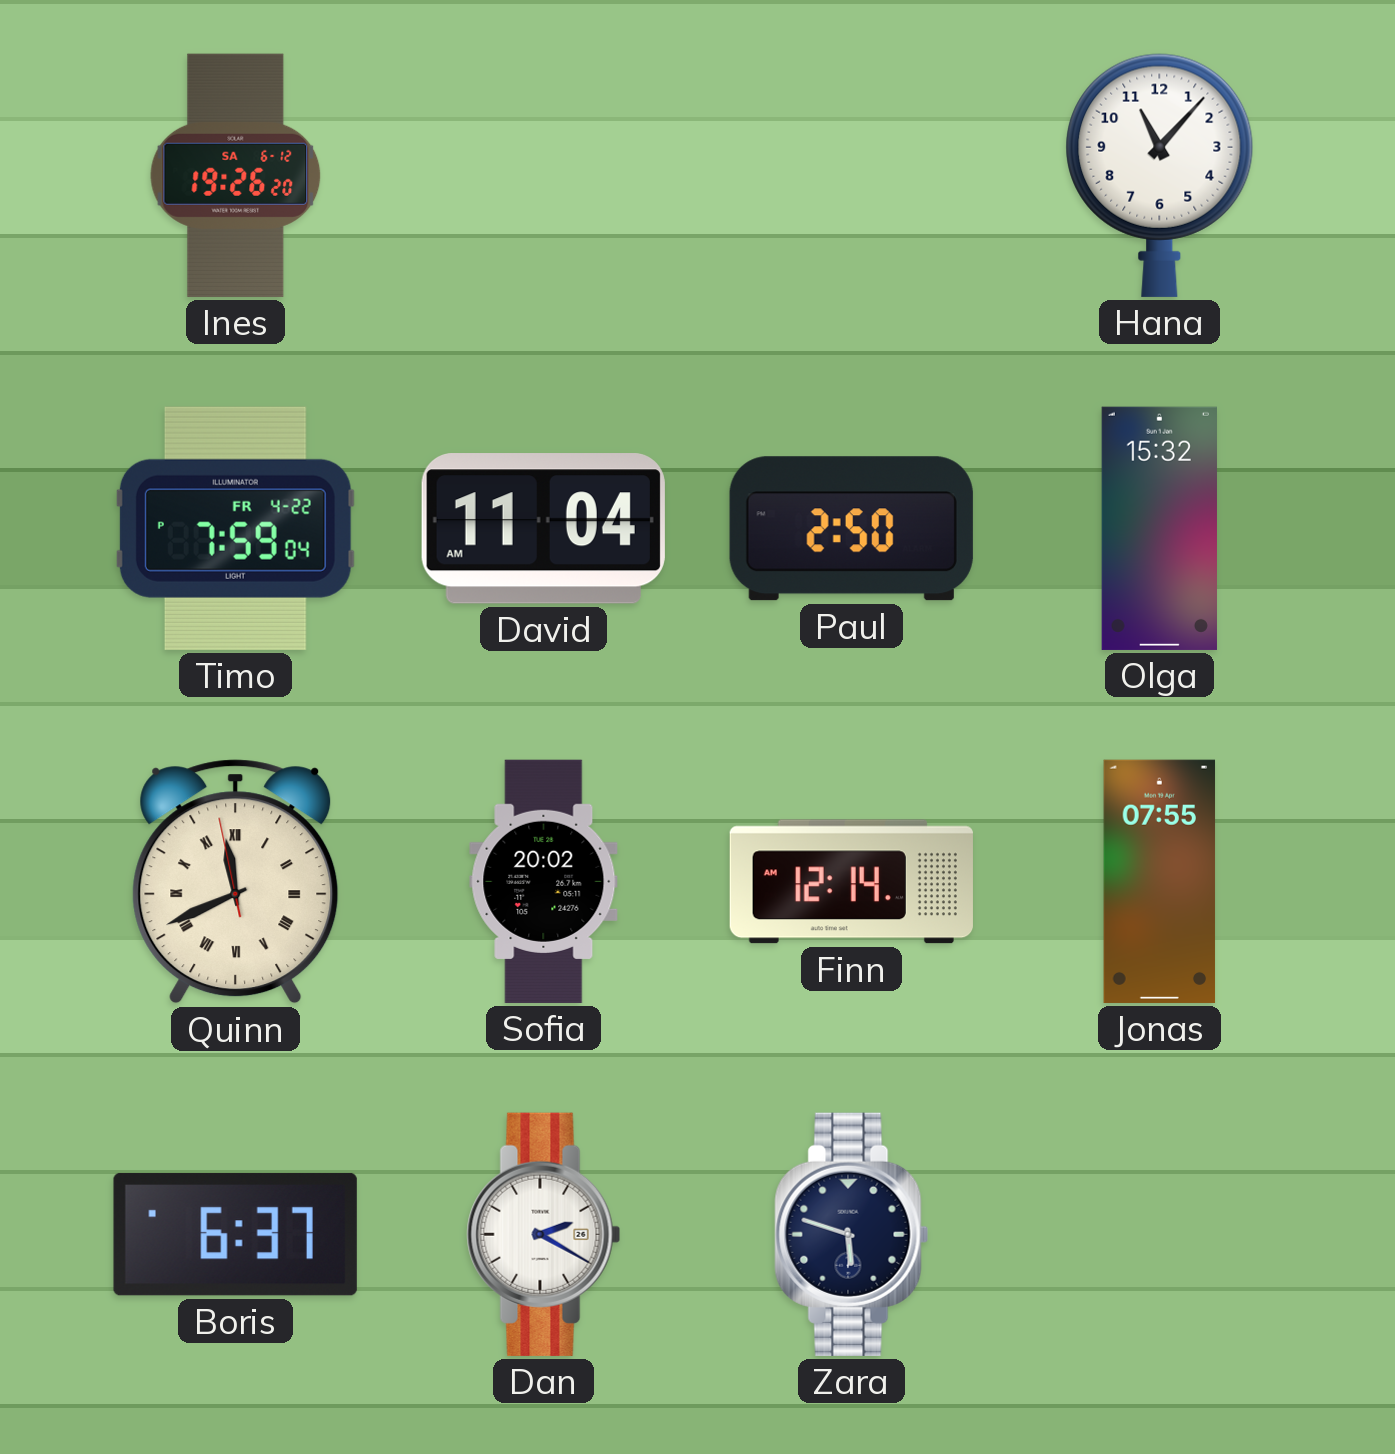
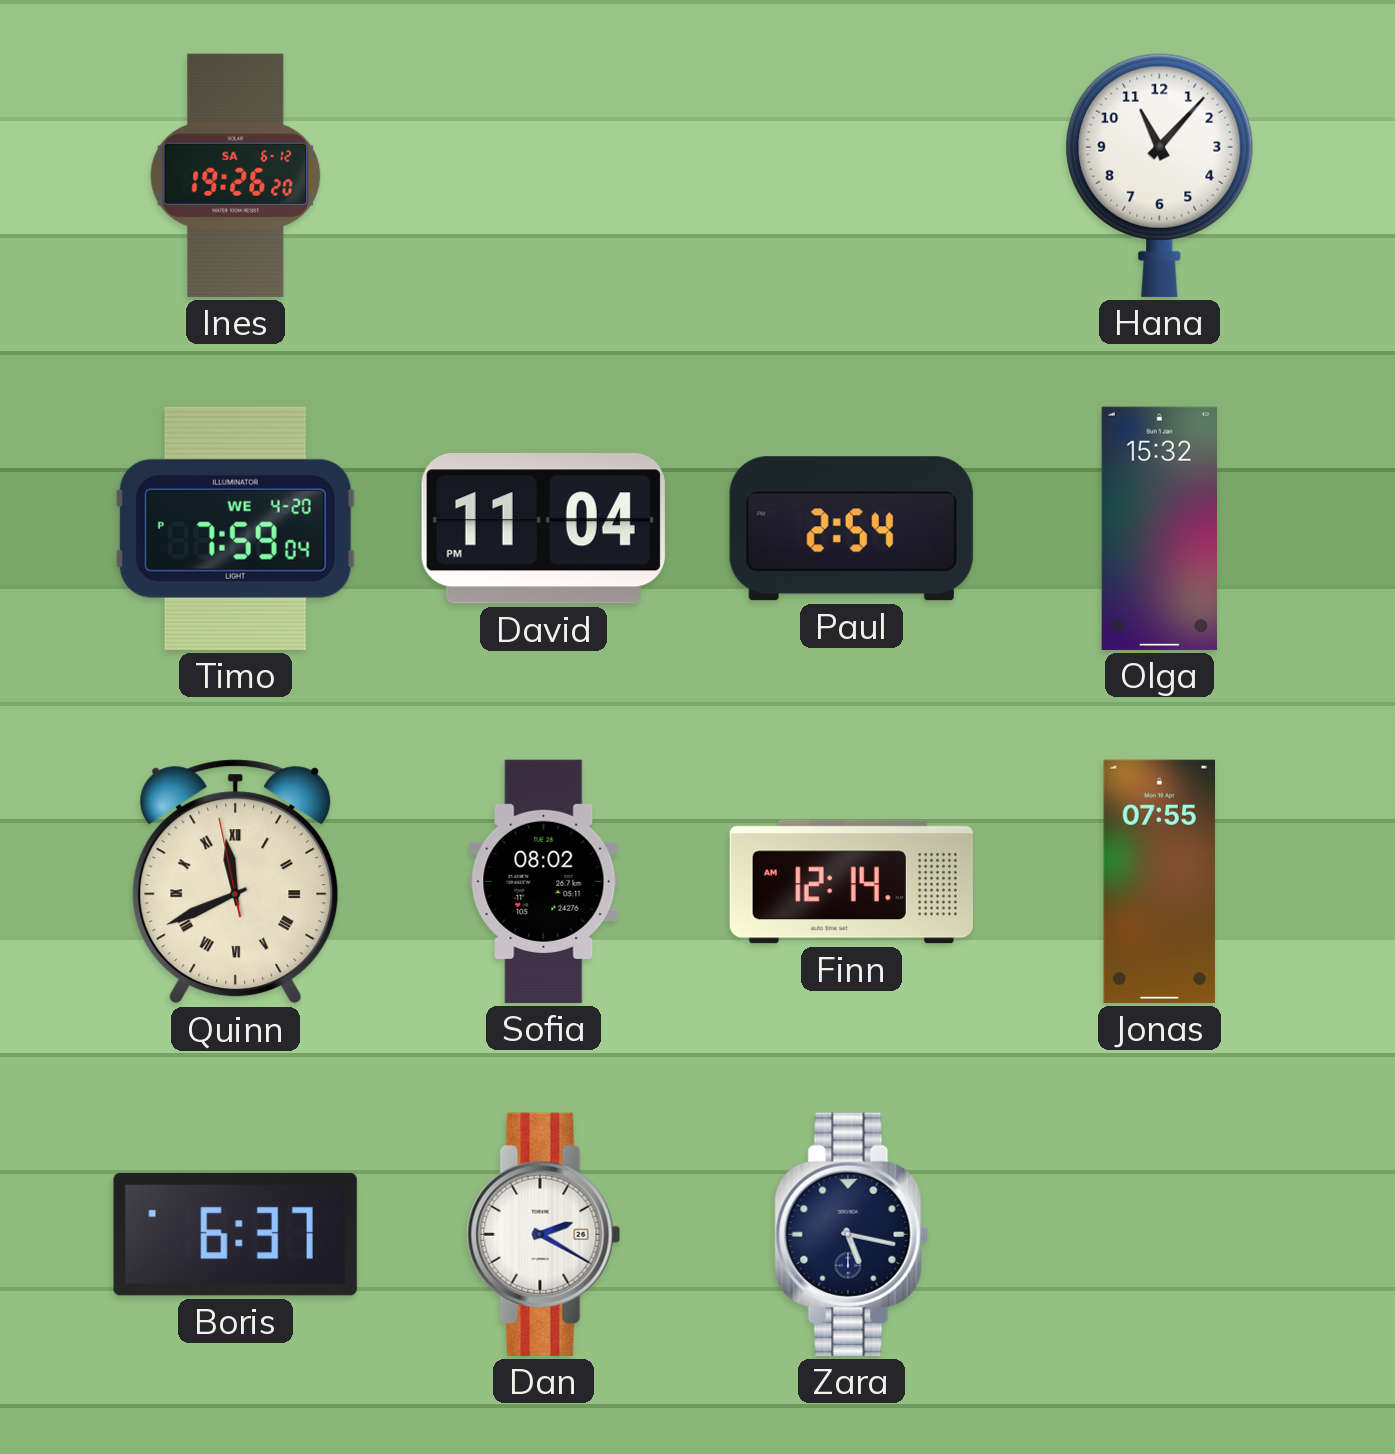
Timo date: FR 4-22 -> WE 4-20
David: 11:04 AM -> 11:04 PM
Paul: 2:50 -> 2:54
Sofia: 20:02 -> 08:02
Zara: 5:48 -> 5:17
